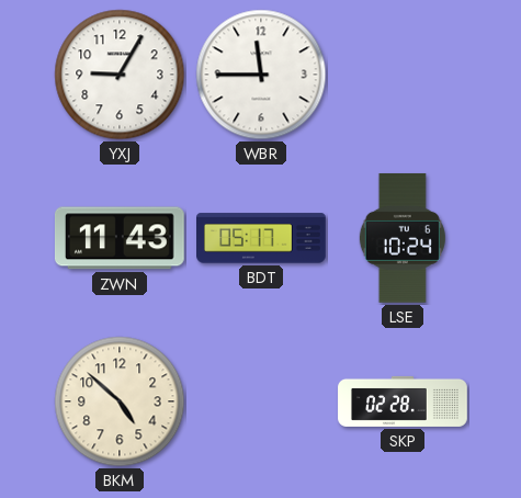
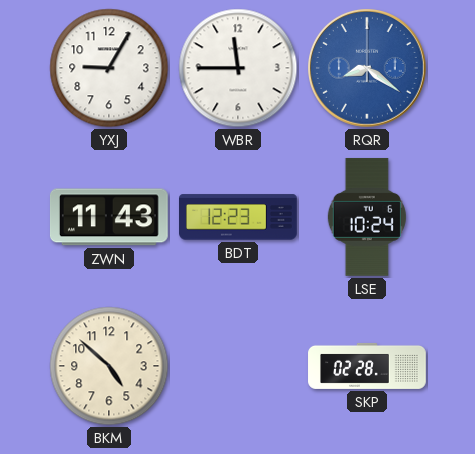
RQR: none -> 8:21
BDT: 05:17 -> 12:23
